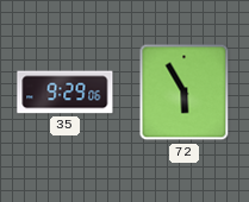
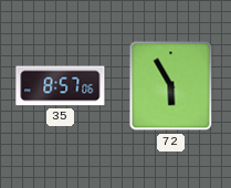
35: 9:29 -> 8:57
